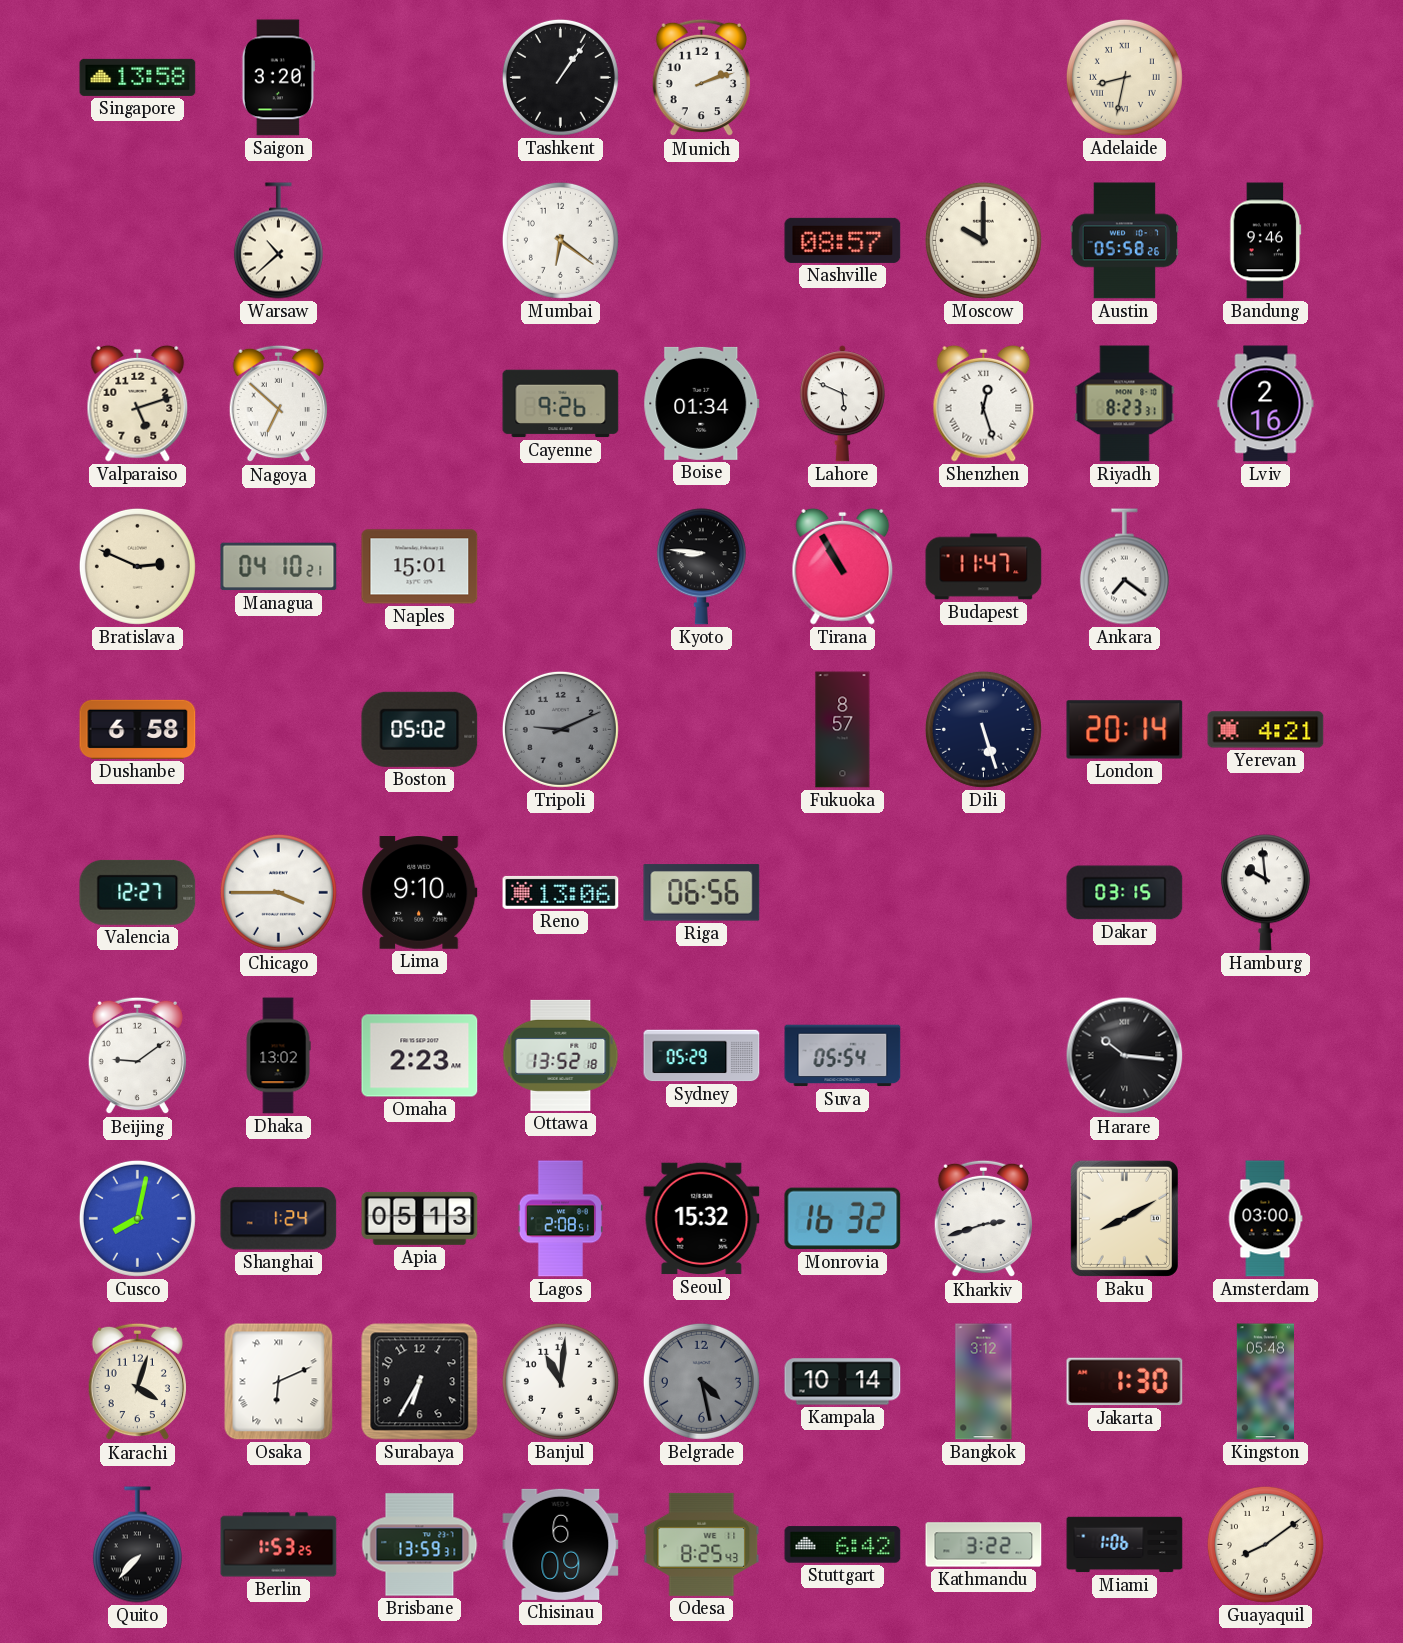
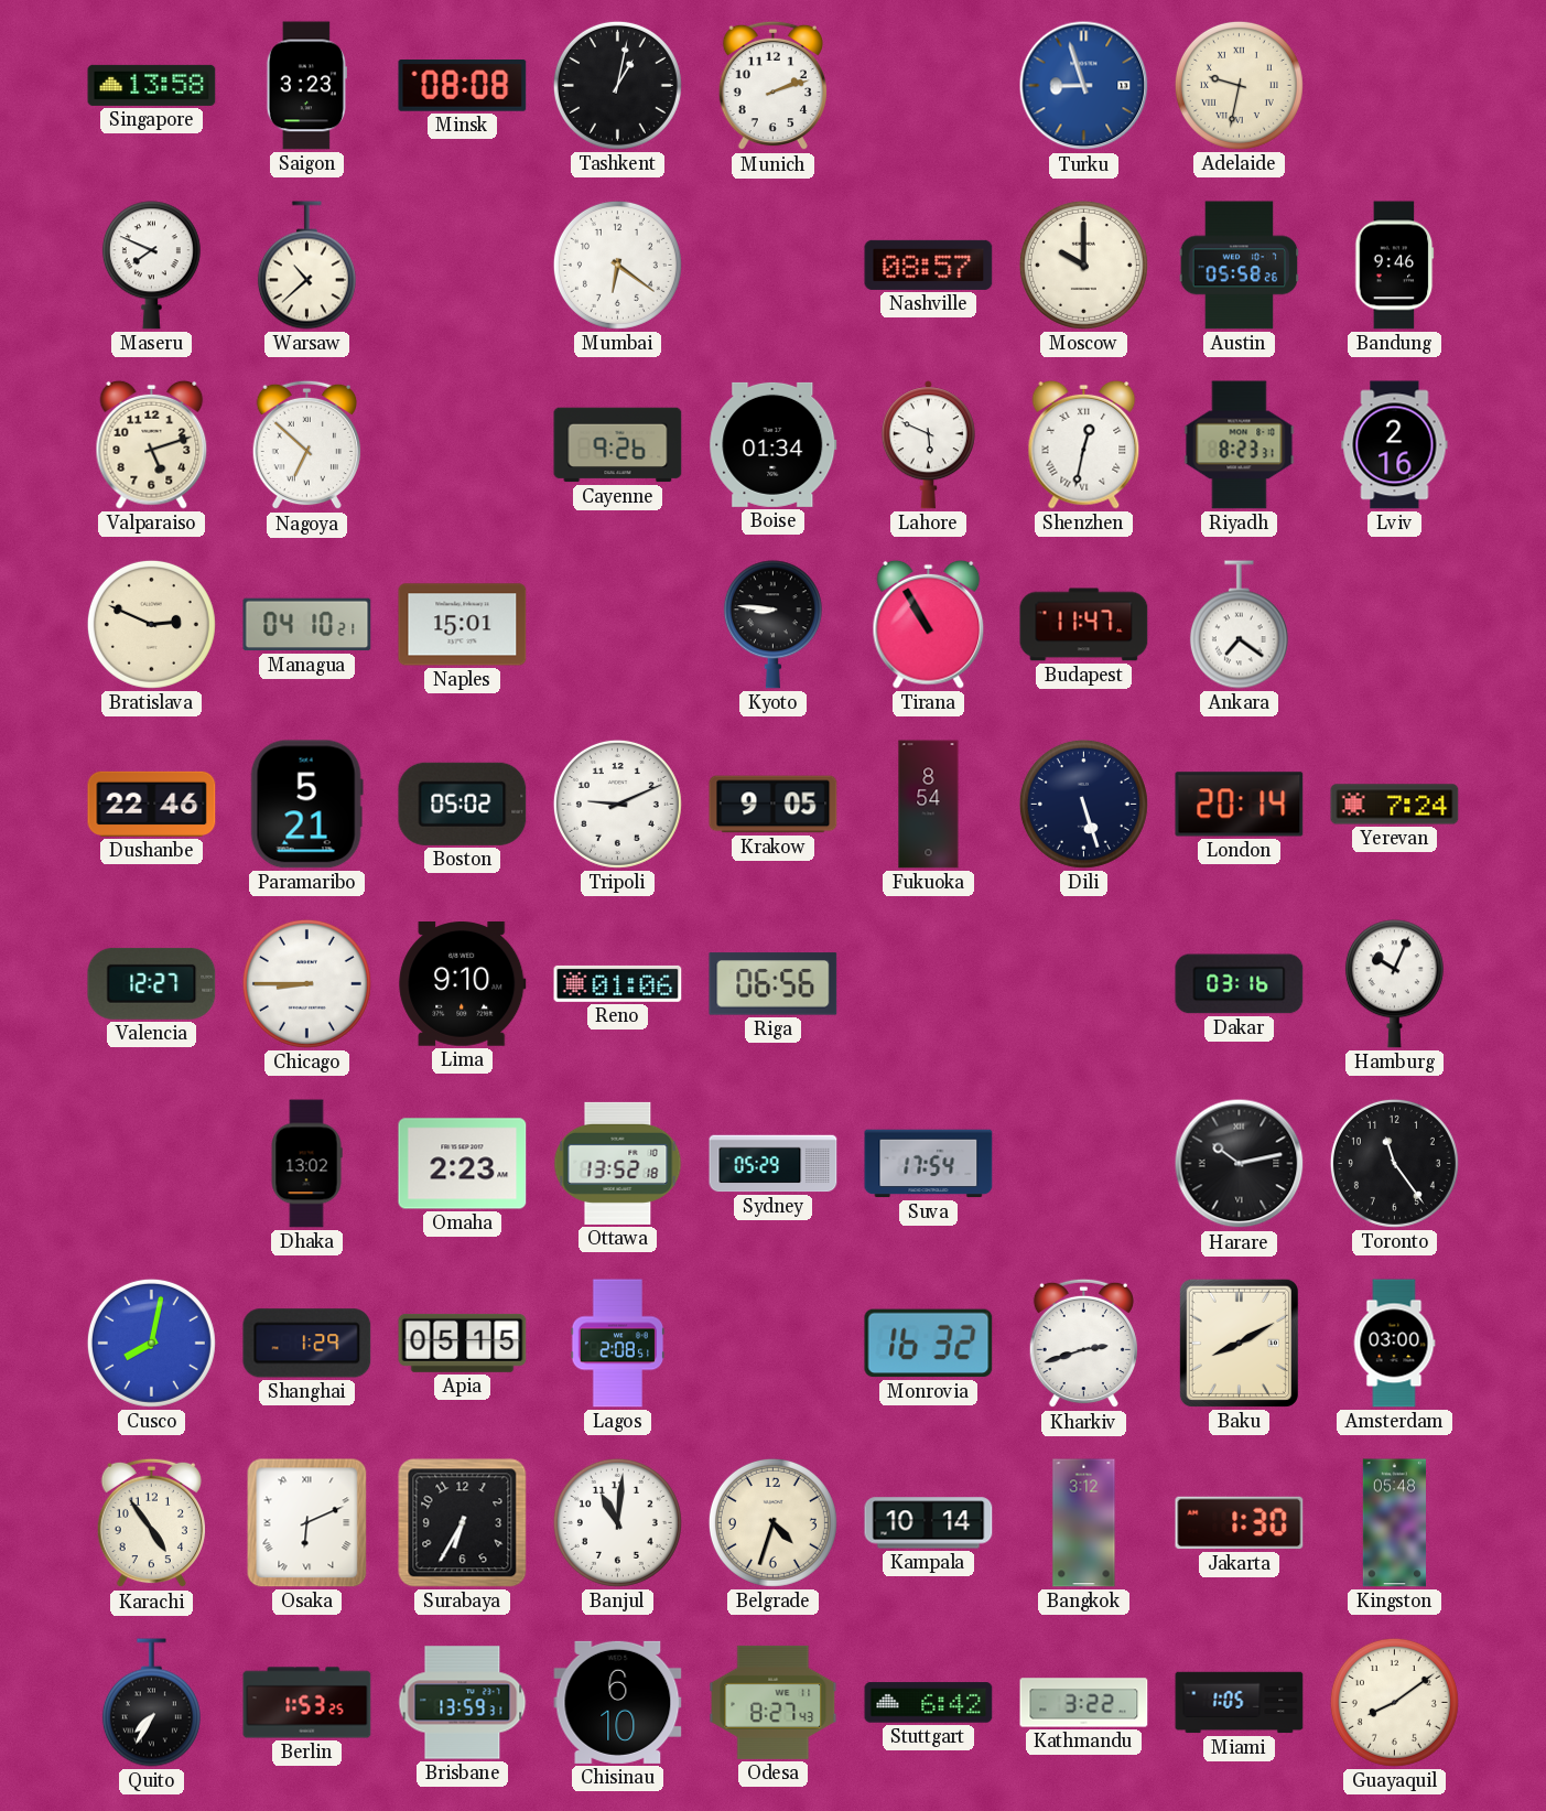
Saigon: 3:20 -> 3:23
Minsk: none -> 08:08
Tashkent: 1:06 -> 1:02
Turku: none -> 8:57
Adelaide: 8:32 -> 9:32
Maseru: none -> 7:49
Shenzhen: 12:27 -> 12:32
Dushanbe: 6:58 -> 22:46
Paramaribo: none -> 5:21
Tripoli dial: grey -> white
Krakow: none -> 9:05
Fukuoka: 8:57 -> 8:54
Yerevan: 4:21 -> 7:24
Chicago: 3:45 -> 8:45
Reno: 13:06 -> 01:06
Dakar: 03:15 -> 03:16
Hamburg: 9:59 -> 10:04
Beijing: 9:09 -> none
Suva: 05:54 -> 17:54
Harare: 10:16 -> 10:13
Toronto: none -> 11:24
Shanghai: 1:24 -> 1:29
Apia: 05:13 -> 05:15
Seoul: 15:32 -> none
Karachi: 4:03 -> 4:54
Belgrade: 4:28 -> 4:33
Belgrade dial: grey -> cream
Quito: 7:37 -> 7:35
Chisinau: 6:09 -> 6:10
Odesa: 8:25 -> 8:27
Miami: 1:06 -> 1:05
